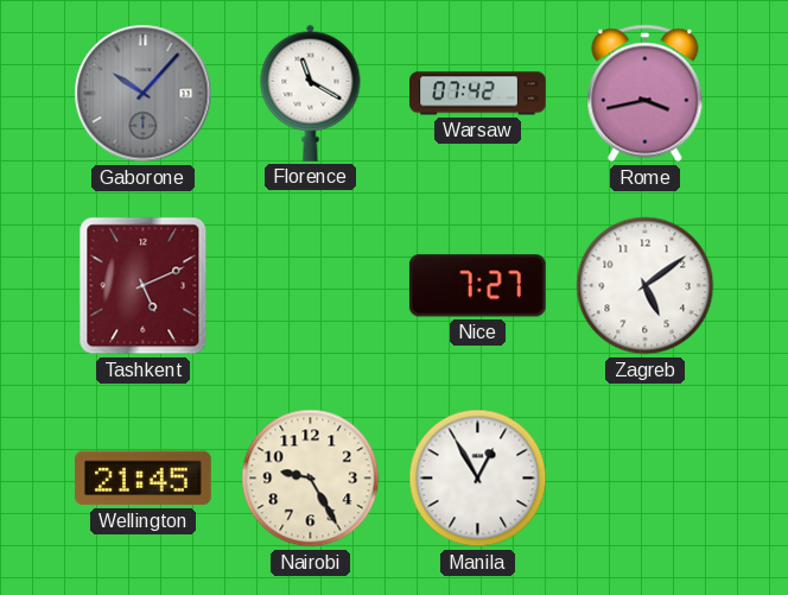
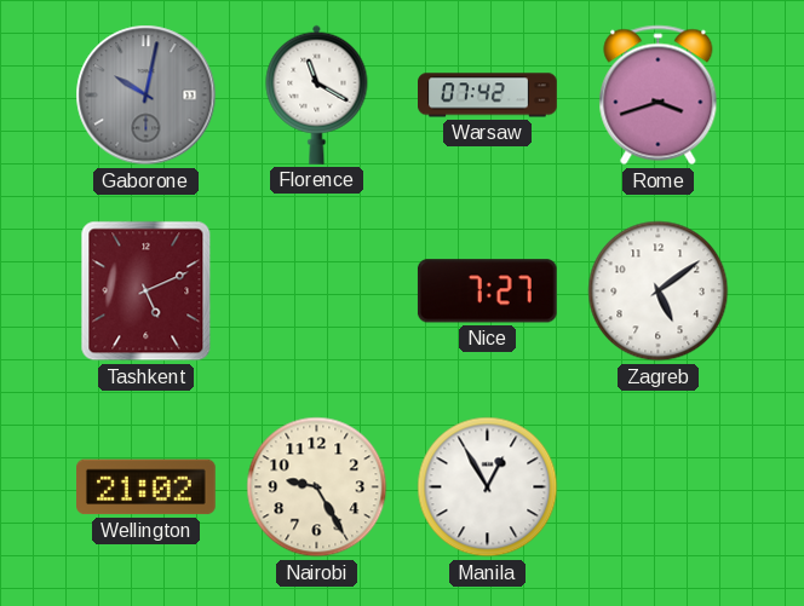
Gaborone: 10:07 -> 10:02
Rome: 3:43 -> 3:42
Wellington: 21:45 -> 21:02
